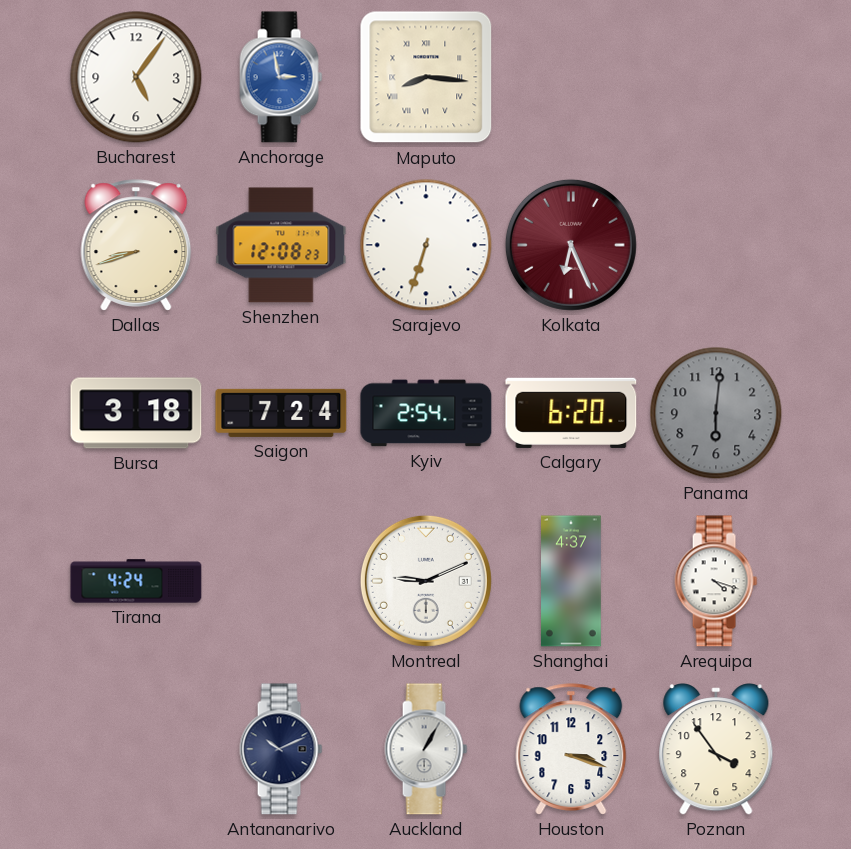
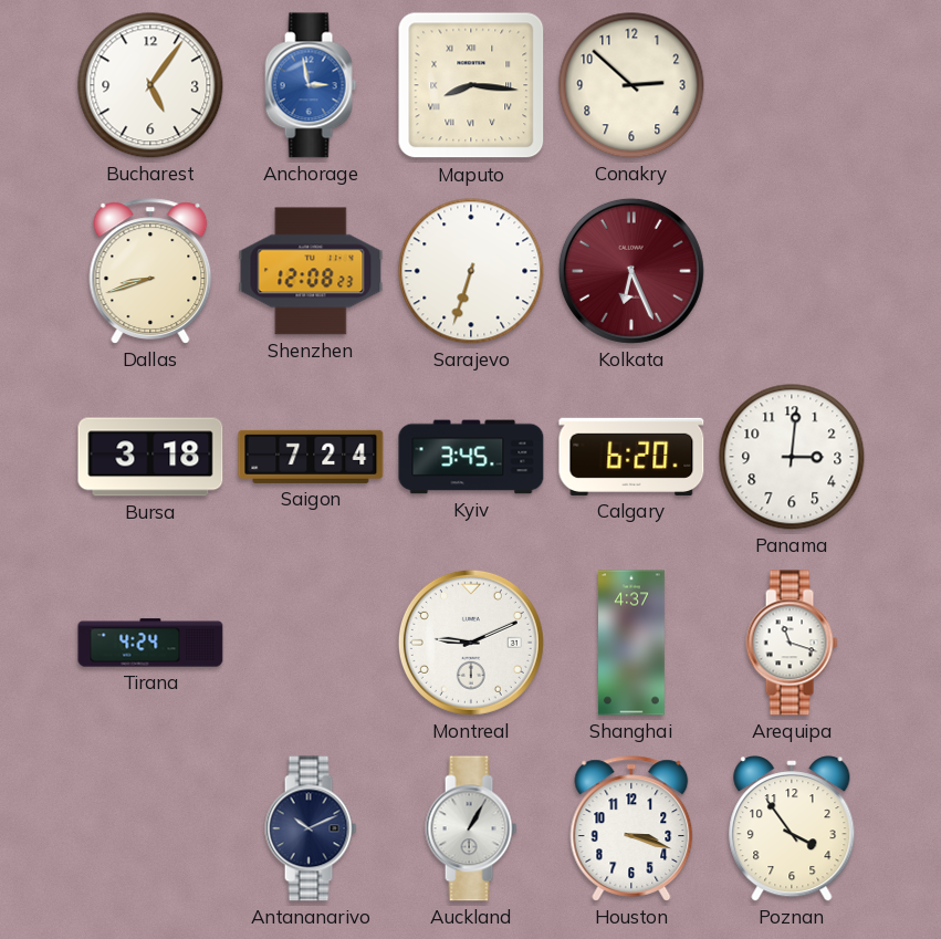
Conakry: none -> 2:52
Kyiv: 2:54 -> 3:45
Panama: 6:01 -> 3:01
Panama dial: grey -> white
Arequipa: 4:18 -> 11:18
